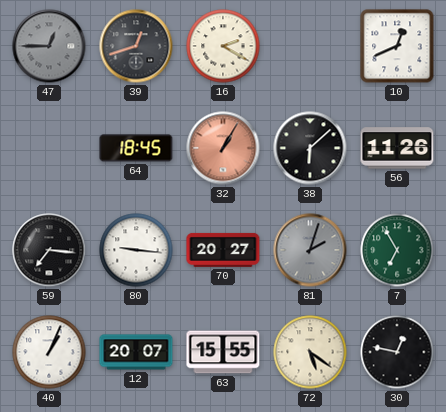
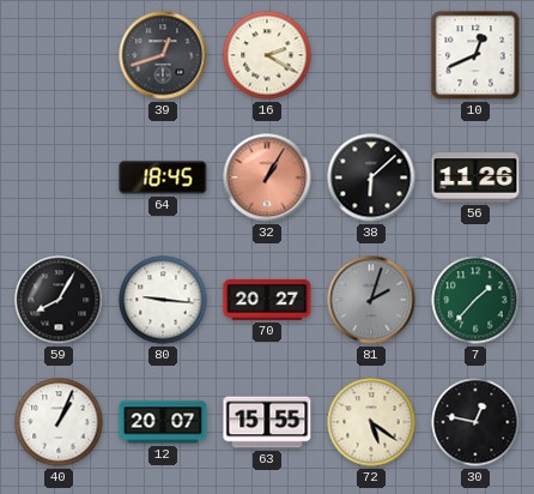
47: 12:45 -> none
59: 7:16 -> 8:05
7: 6:55 -> 1:37
